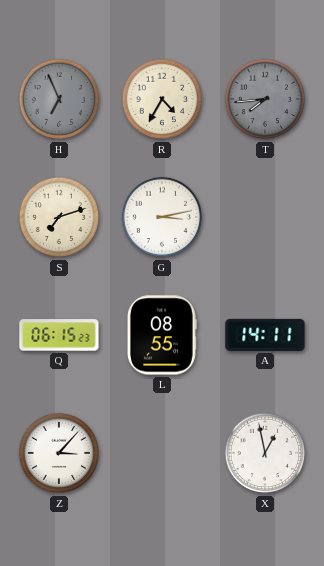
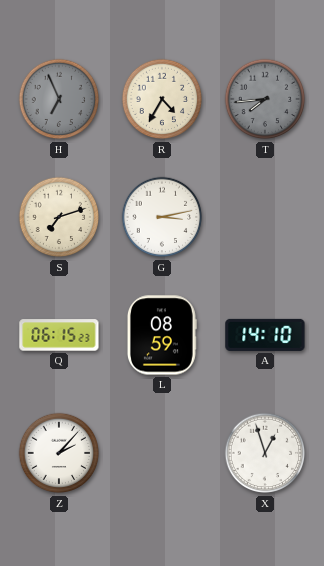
L: 08:55 -> 08:59
A: 14:11 -> 14:10
Z: 3:07 -> 2:07
X: 12:58 -> 12:57
